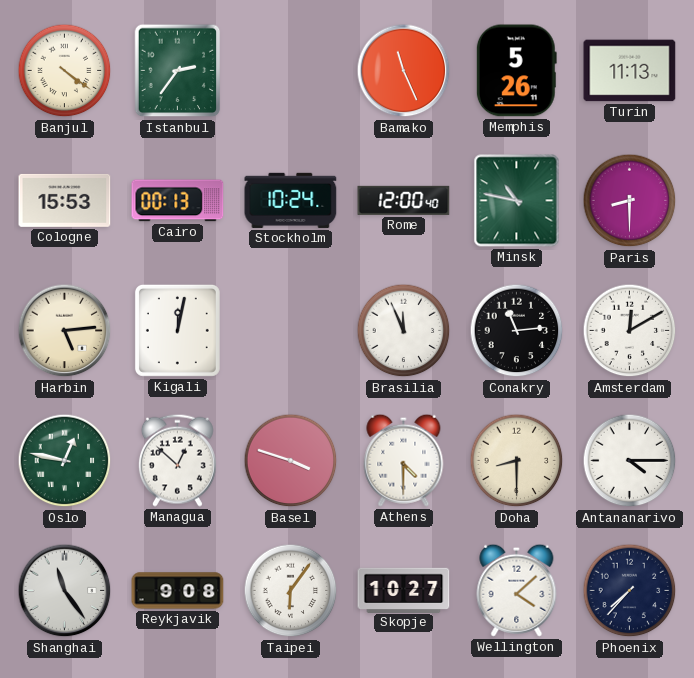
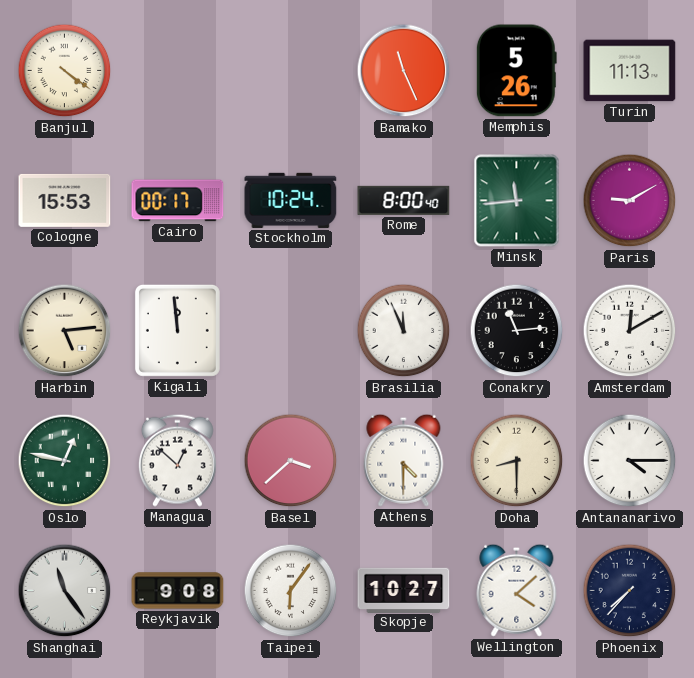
Istanbul: 2:36 -> none
Cairo: 00:13 -> 00:17
Rome: 12:00 -> 8:00
Minsk: 10:47 -> 11:44
Paris: 8:30 -> 9:10
Kigali: 12:02 -> 11:59
Basel: 3:48 -> 3:38
